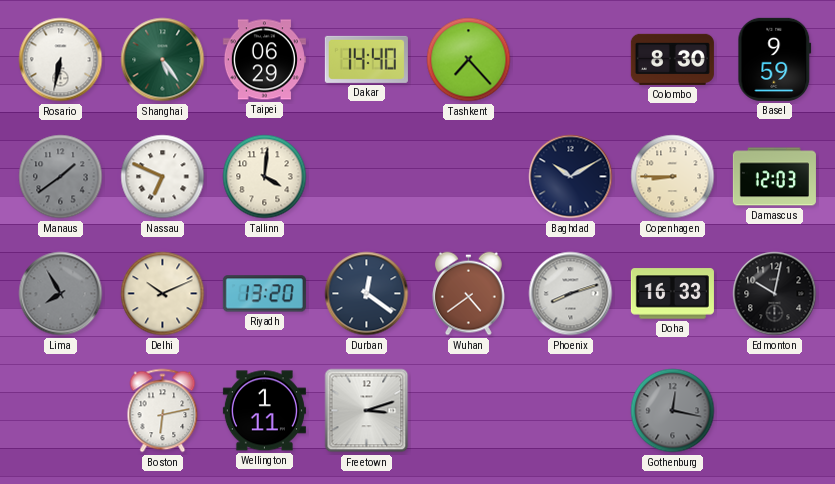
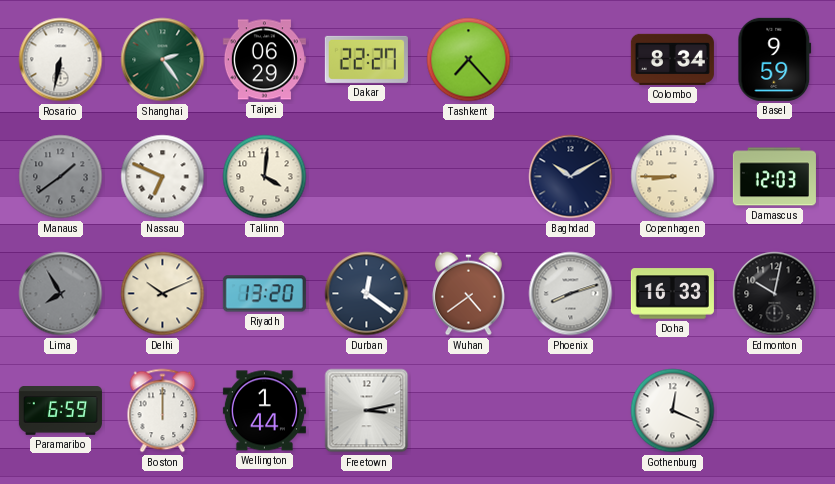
Shanghai: 5:24 -> 2:24
Dakar: 14:40 -> 22:27
Colombo: 8:30 -> 8:34
Paramaribo: none -> 6:59
Boston: 6:13 -> 12:00
Wellington: 1:11 -> 1:44
Freetown: 3:12 -> 3:13
Gothenburg: 12:17 -> 12:19
Gothenburg dial: grey -> white
